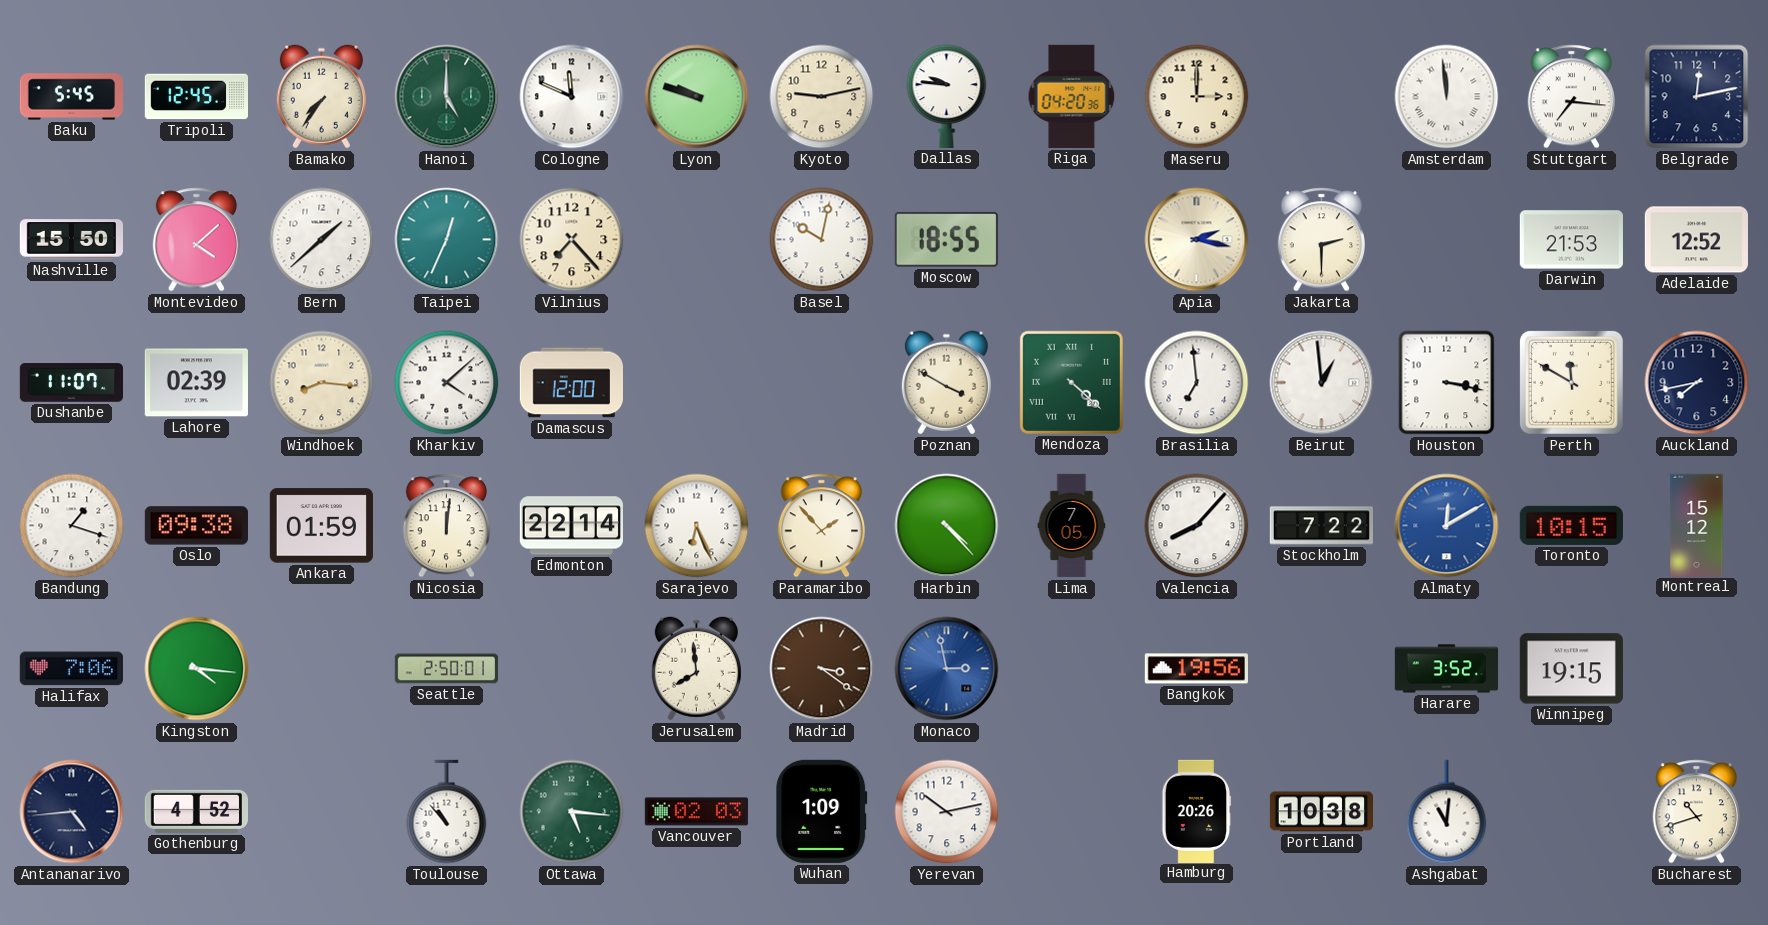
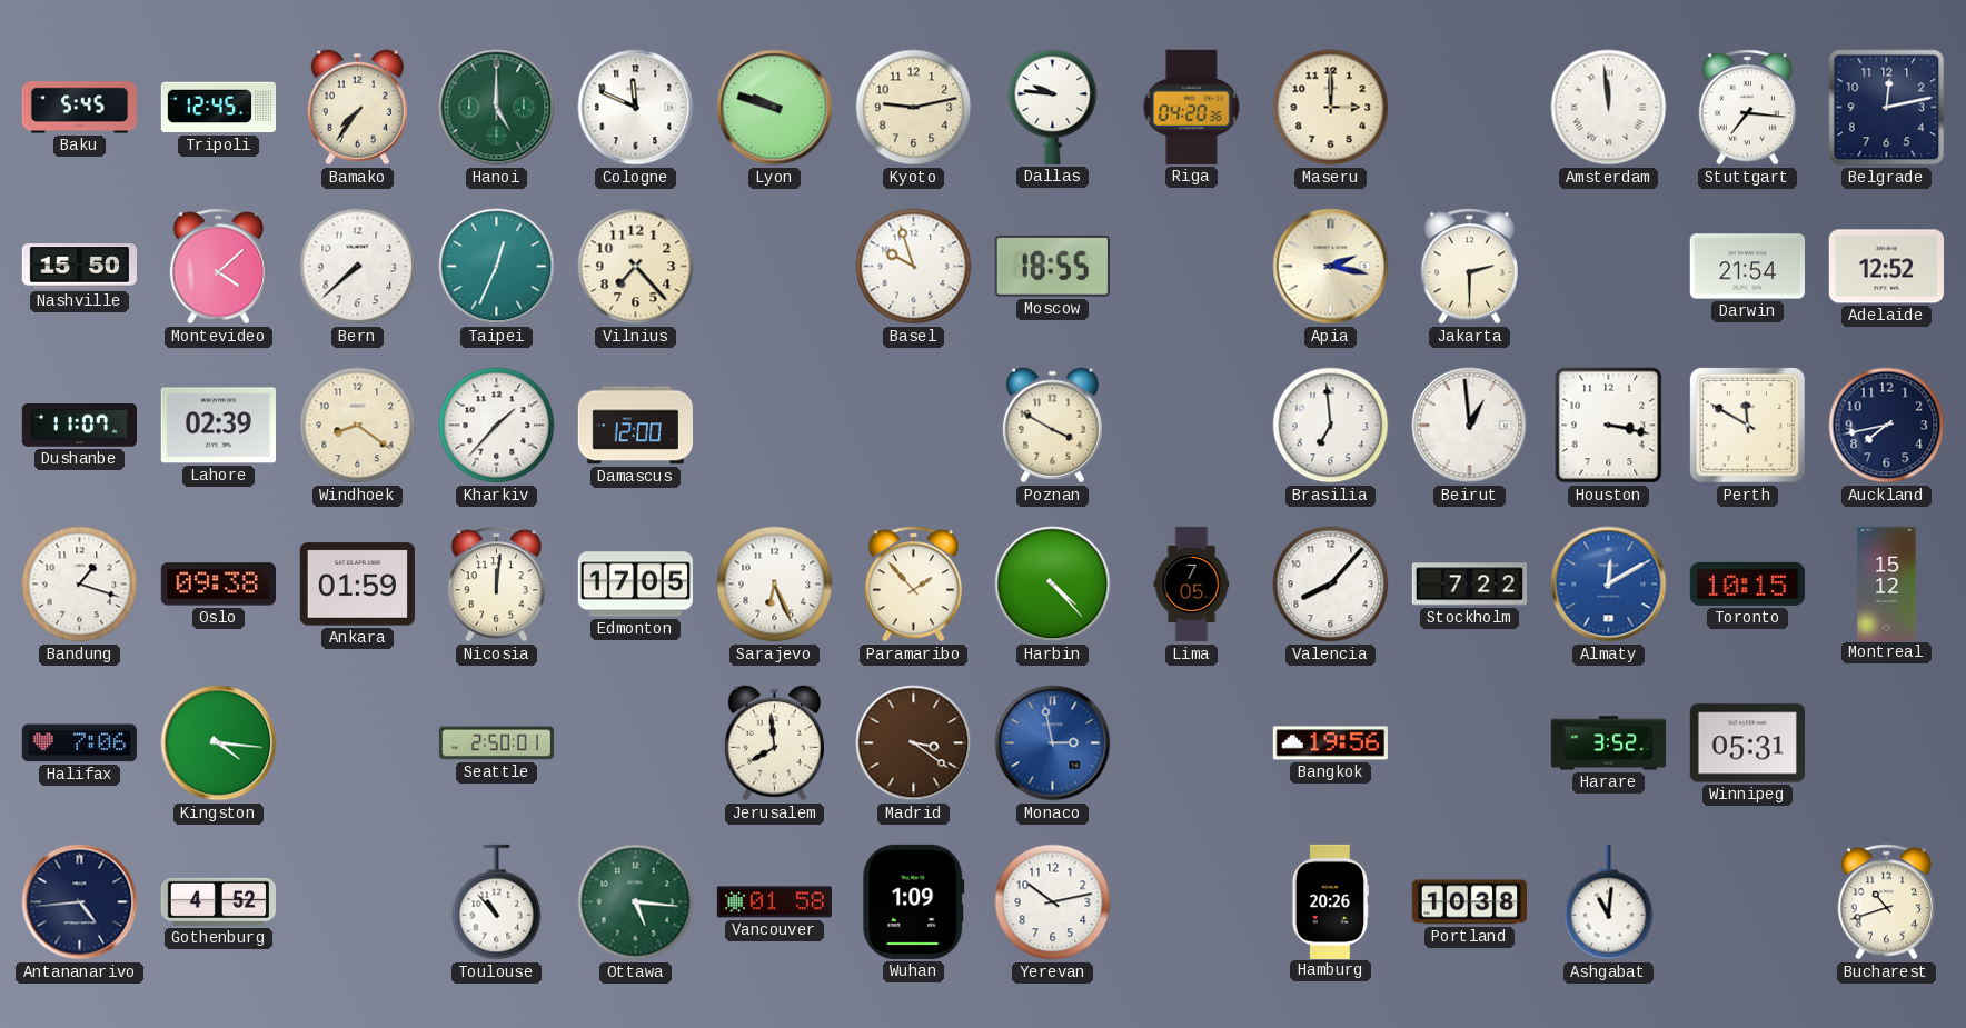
Bern: 1:38 -> 7:38
Basel: 10:02 -> 9:57
Darwin: 21:53 -> 21:54
Windhoek: 8:16 -> 8:21
Kharkiv: 4:08 -> 1:37
Mendoza: 4:22 -> none
Edmonton: 22:14 -> 17:05
Winnipeg: 19:15 -> 05:31
Vancouver: 02:03 -> 01:58
